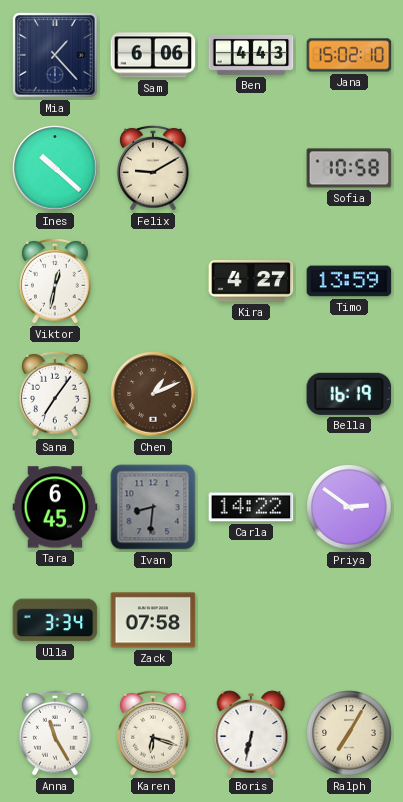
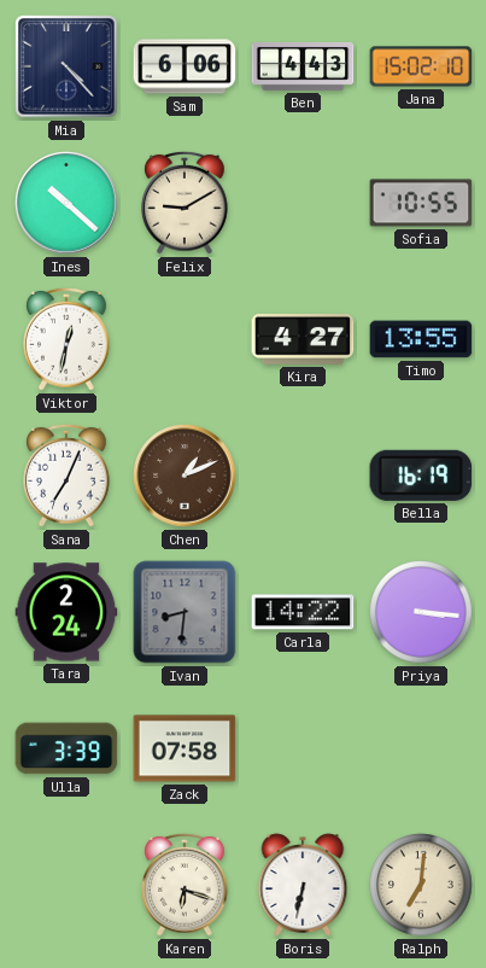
Mia: 1:23 -> 4:23
Sofia: 10:58 -> 10:55
Timo: 13:59 -> 13:55
Sana: 7:06 -> 7:04
Tara: 6:45 -> 2:24
Priya: 2:51 -> 3:16
Ulla: 3:34 -> 3:39
Anna: 11:25 -> none
Ralph: 7:05 -> 7:01
